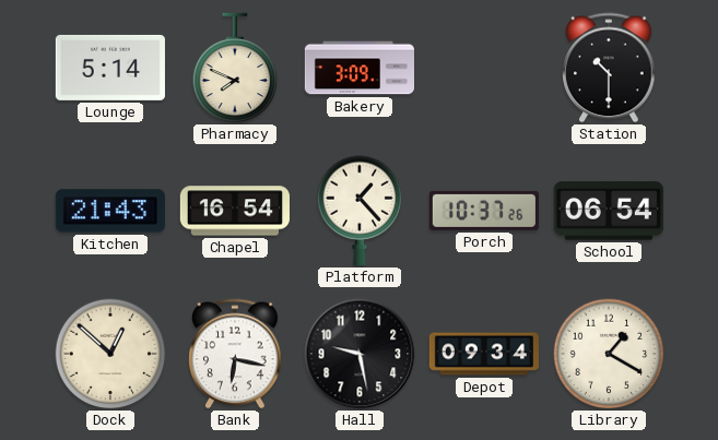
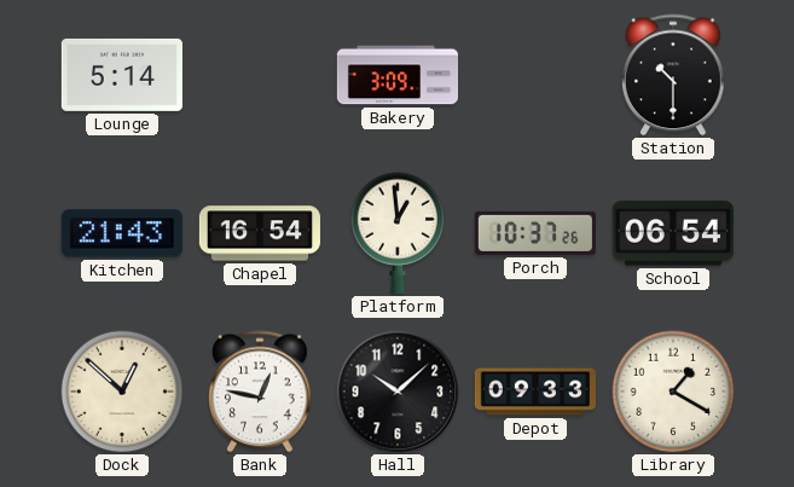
Pharmacy: 7:49 -> none
Platform: 1:23 -> 12:59
Bank: 6:17 -> 12:47
Hall: 9:28 -> 10:08
Depot: 09:34 -> 09:33
